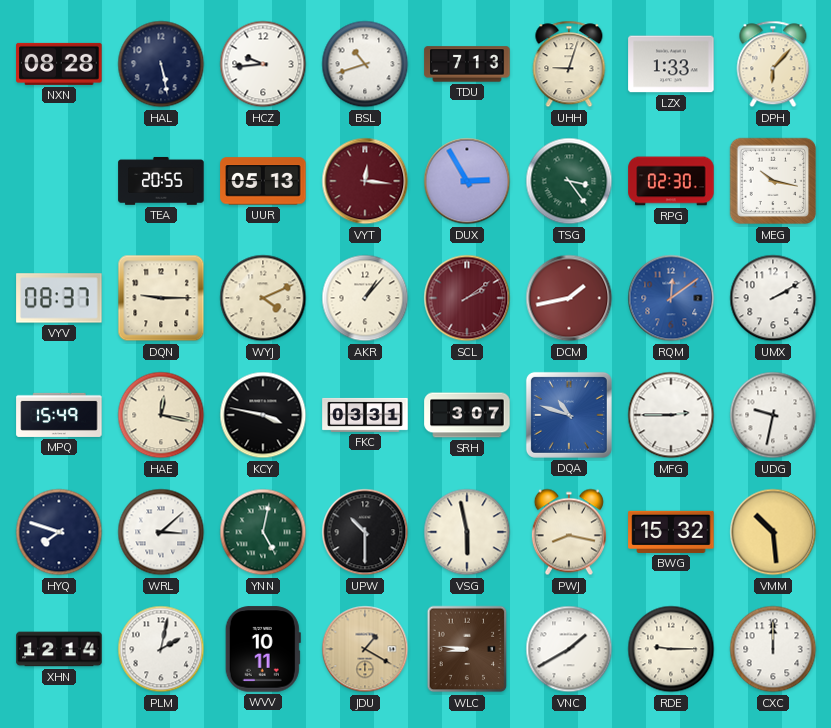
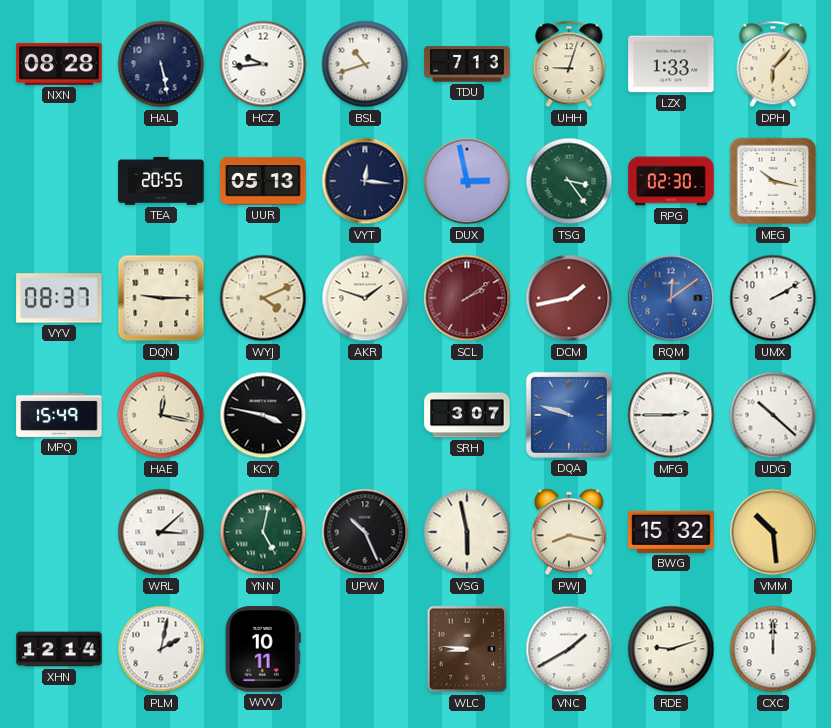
VYT dial: burgundy -> navy
DUX: 2:55 -> 2:58
AKR: 1:07 -> 1:48
FKC: 03:31 -> none
DQA: 10:48 -> 9:48
UDG: 9:32 -> 10:22
HYQ: 7:48 -> none
UPW: 10:30 -> 10:26
JDU: 1:20 -> none
RDE: 9:15 -> 9:12
